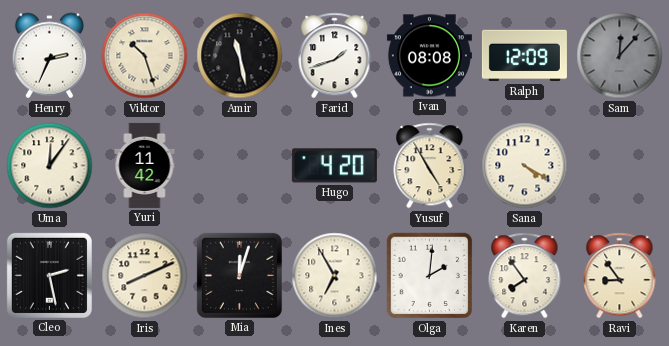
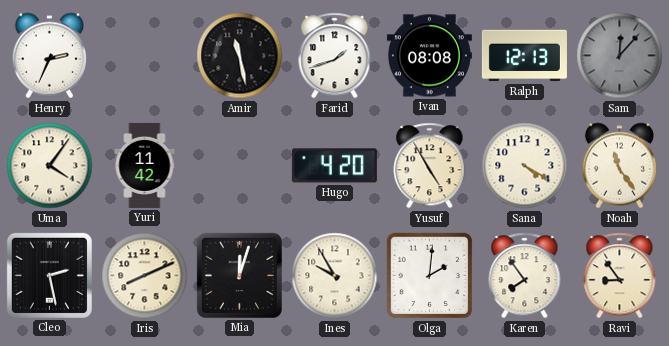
Viktor: 10:27 -> none
Ralph: 12:09 -> 12:13
Uma: 12:06 -> 4:06
Noah: none -> 11:24
Ines: 6:55 -> 9:55
